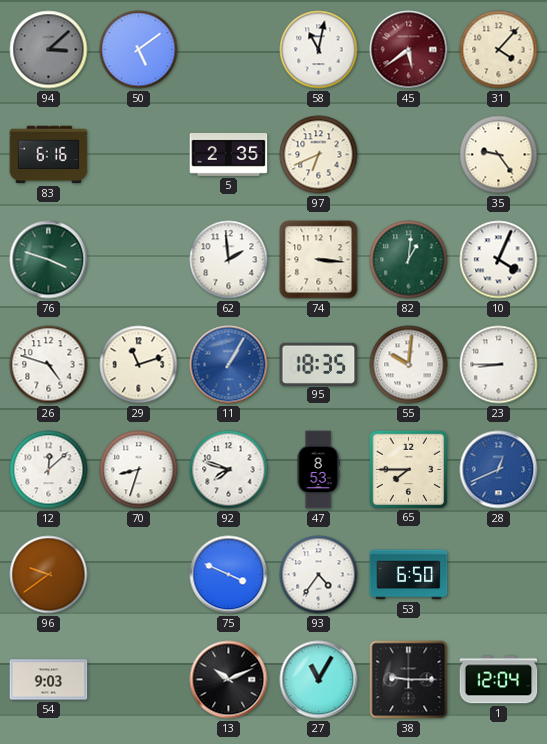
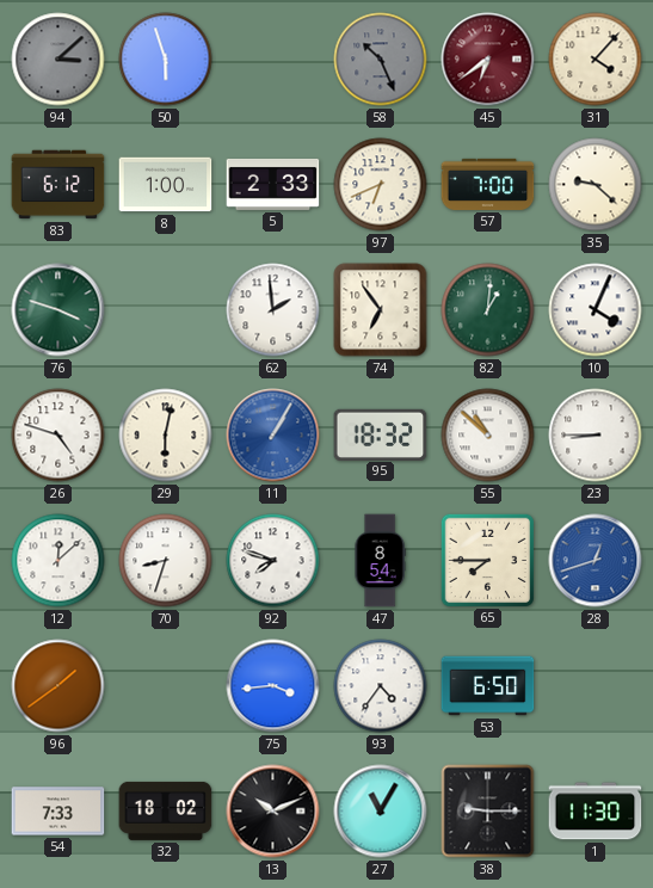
50: 5:09 -> 5:57
58: 11:02 -> 10:26
58 dial: white -> grey
45: 5:39 -> 6:39
83: 6:16 -> 6:12
8: none -> 1:00
5: 2:35 -> 2:33
57: none -> 7:00
35: 9:24 -> 9:22
74: 3:16 -> 6:54
29: 11:12 -> 6:02
95: 18:35 -> 18:32
55: 10:01 -> 10:52
47: 8:53 -> 8:54
28: 12:41 -> 12:42
96: 9:39 -> 1:39
75: 3:49 -> 3:44
54: 9:03 -> 7:33
32: none -> 18:02
1: 12:04 -> 11:30
